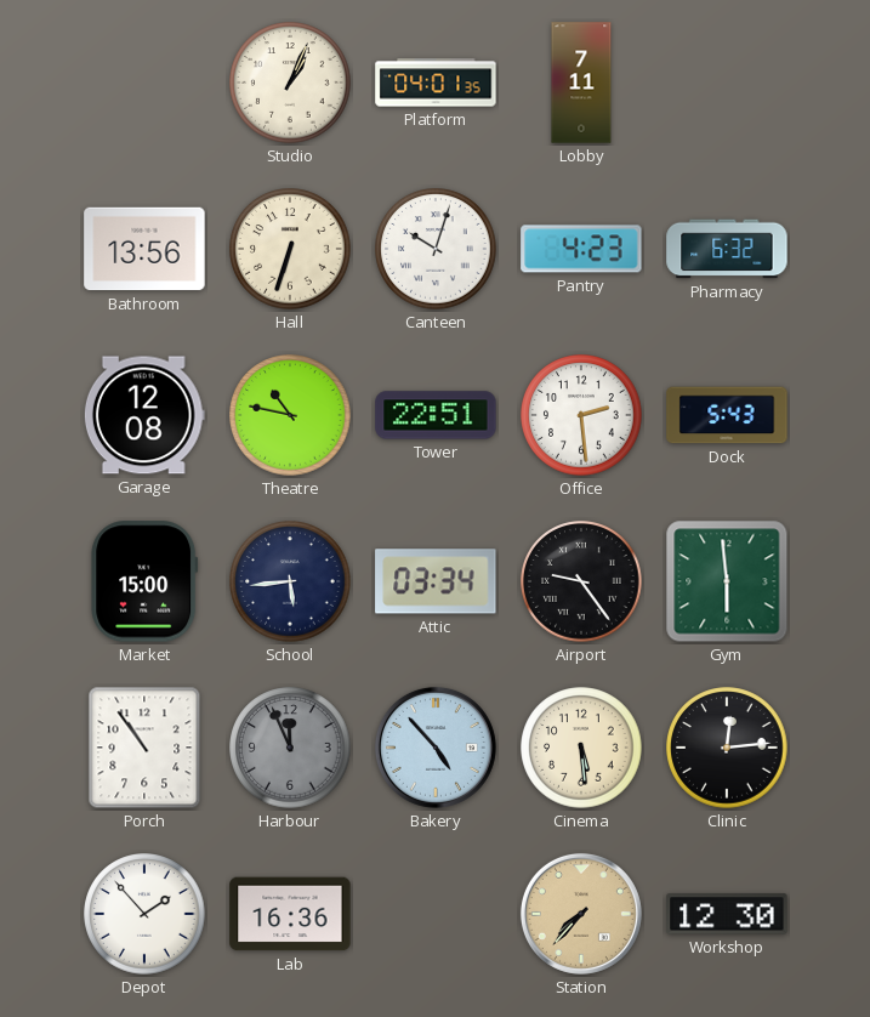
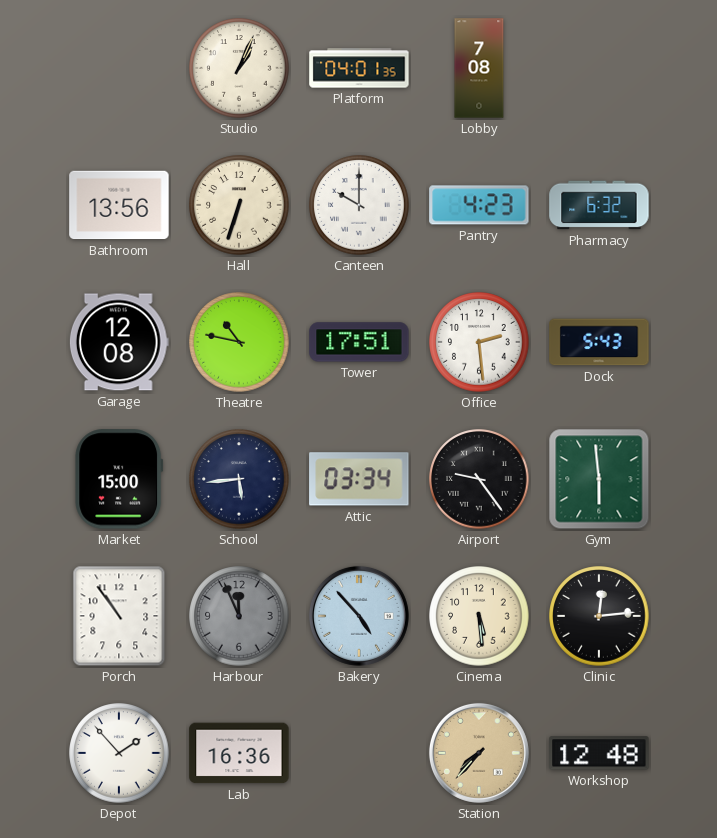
Lobby: 7:11 -> 7:08
Canteen: 10:03 -> 10:00
Tower: 22:51 -> 17:51
Workshop: 12:30 -> 12:48
